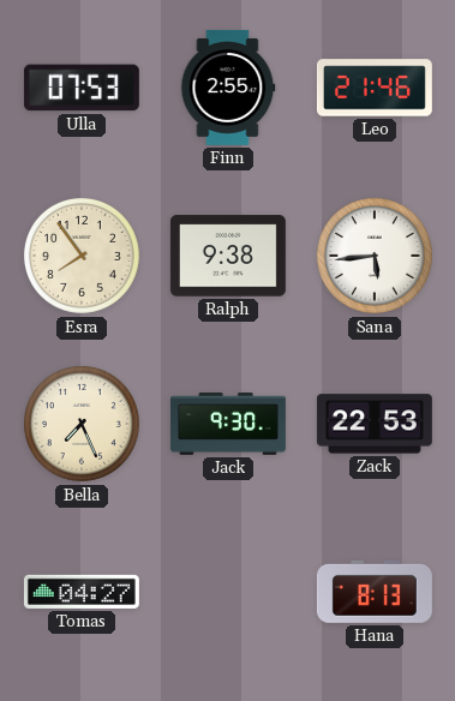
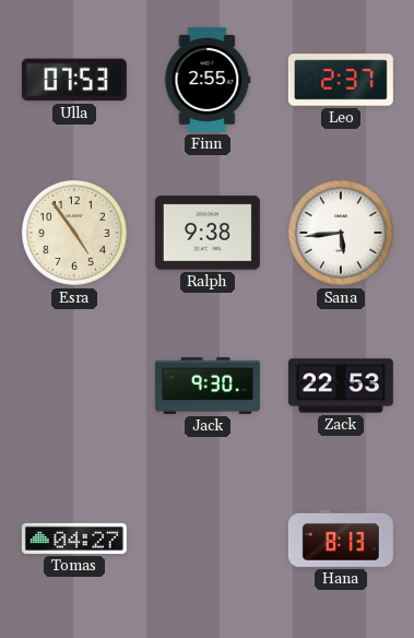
Leo: 21:46 -> 2:37
Esra: 7:54 -> 4:54
Bella: 7:26 -> none
